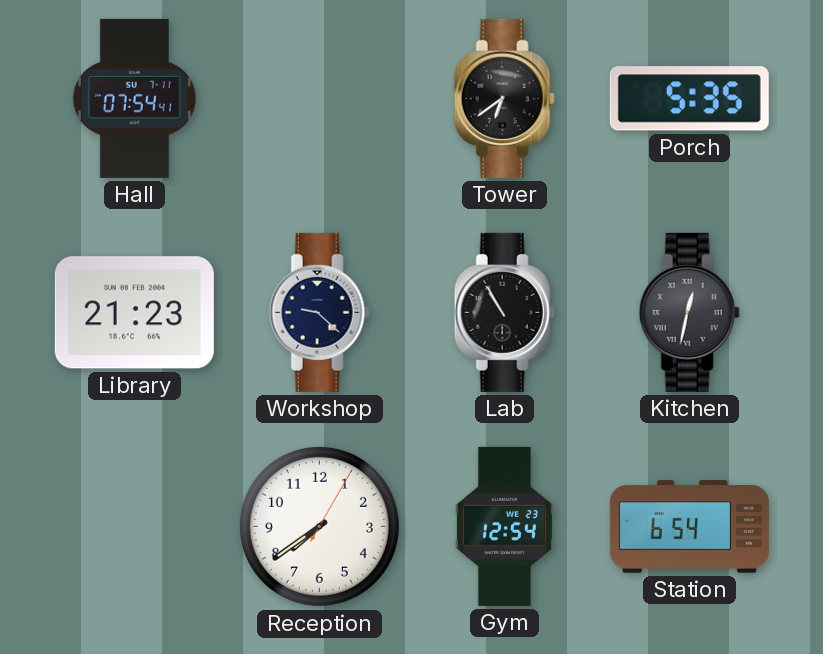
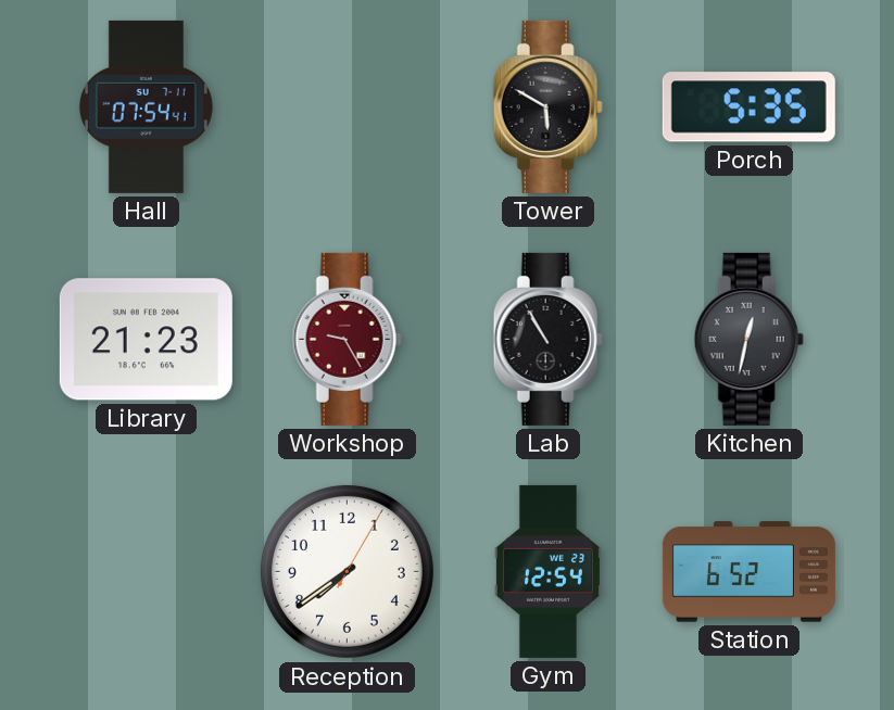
Tower: 6:39 -> 5:50
Workshop: 9:22 -> 9:25
Workshop dial: navy -> burgundy
Station: 6:54 -> 6:52
